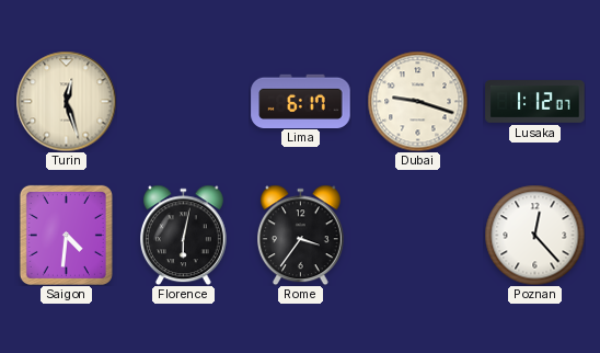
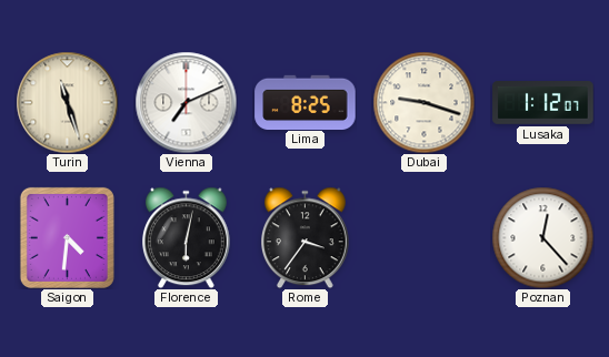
Turin: 12:27 -> 11:27
Vienna: none -> 7:11
Lima: 6:17 -> 8:25
